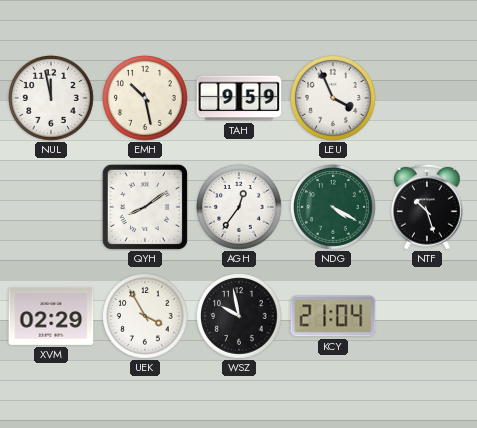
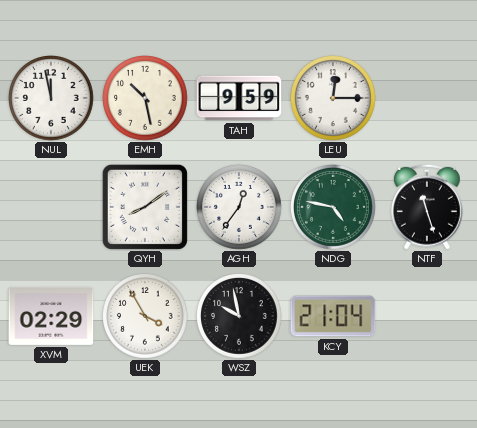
LEU: 3:56 -> 12:15
NDG: 4:20 -> 4:47
NTF: 10:27 -> 11:27
